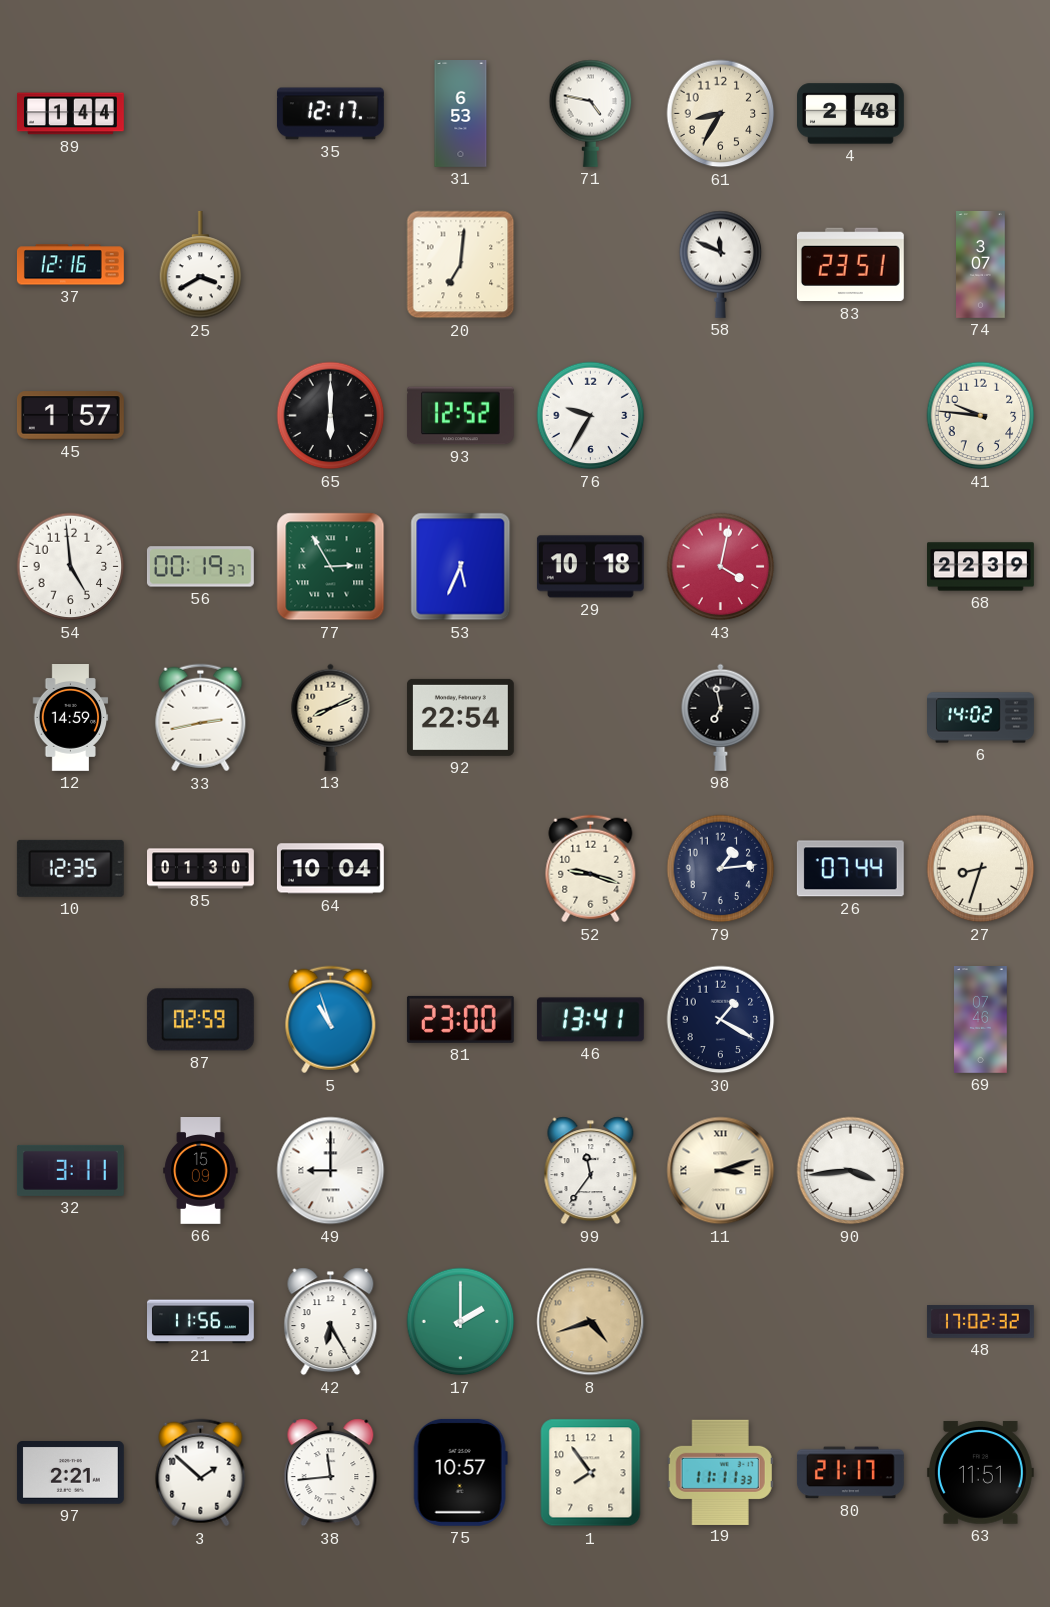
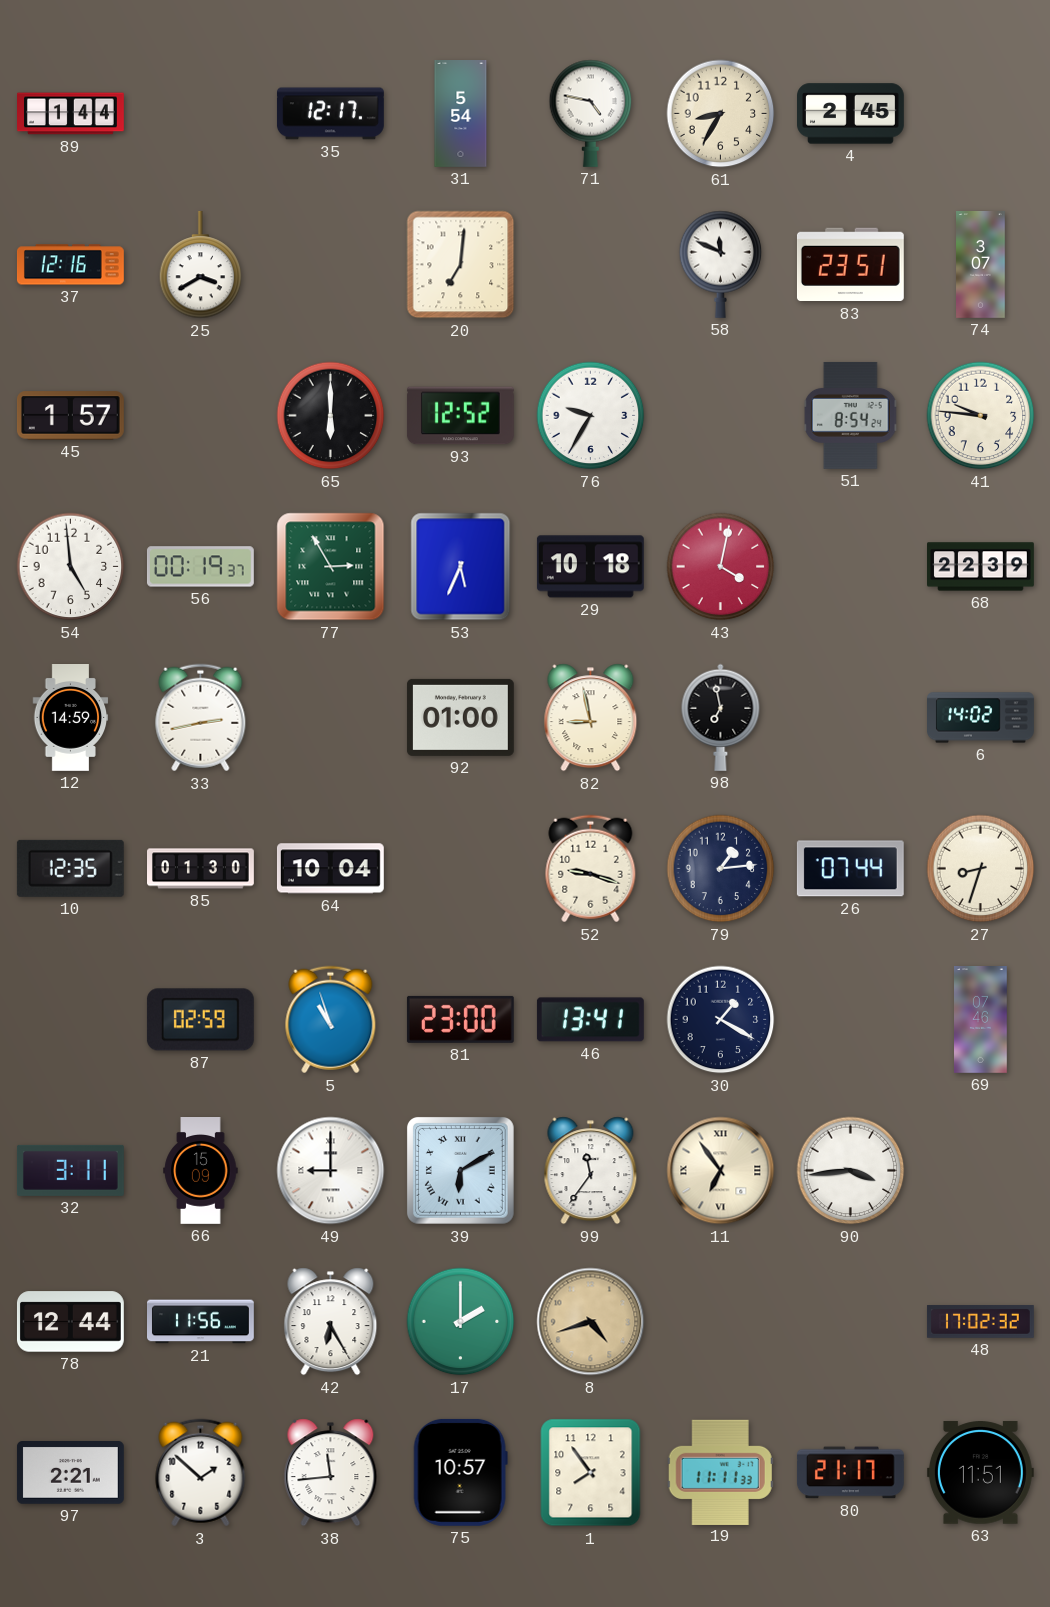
31: 6:53 -> 5:54
4: 2:48 -> 2:45
51: none -> 8:54
13: 8:11 -> none
92: 22:54 -> 01:00
82: none -> 8:58
39: none -> 6:10
11: 3:12 -> 6:54
78: none -> 12:44
